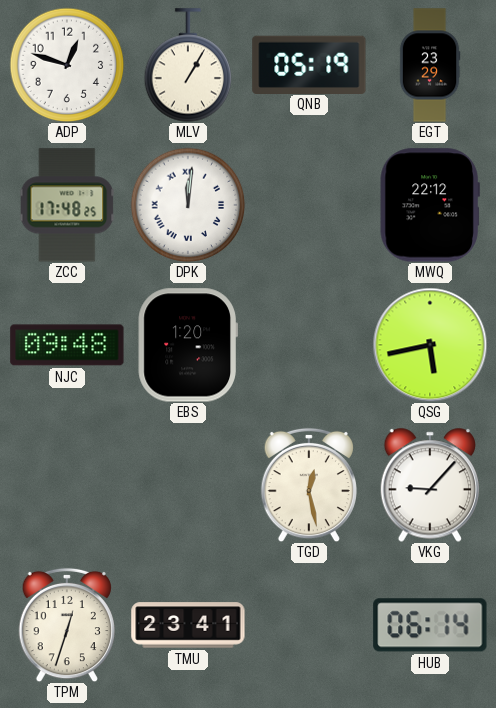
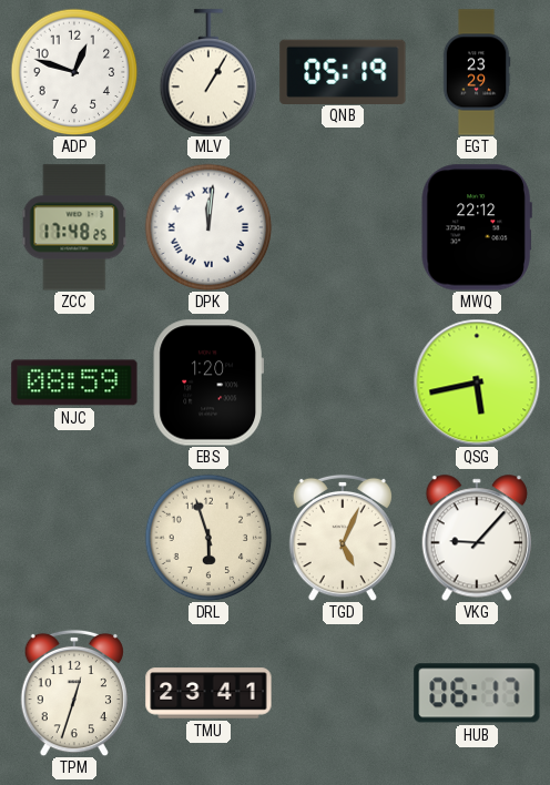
NJC: 09:48 -> 08:59
DRL: none -> 5:57
TGD: 12:28 -> 5:04
HUB: 06:14 -> 06:17
